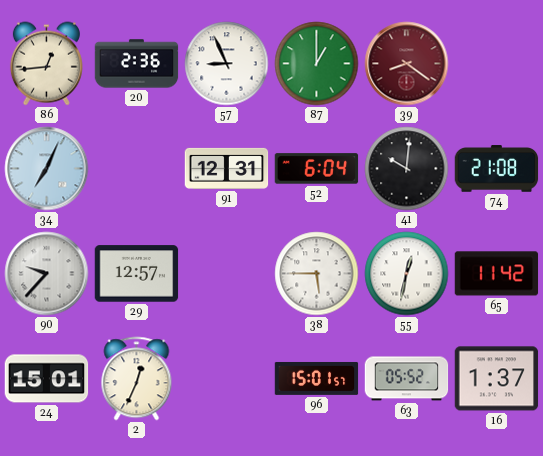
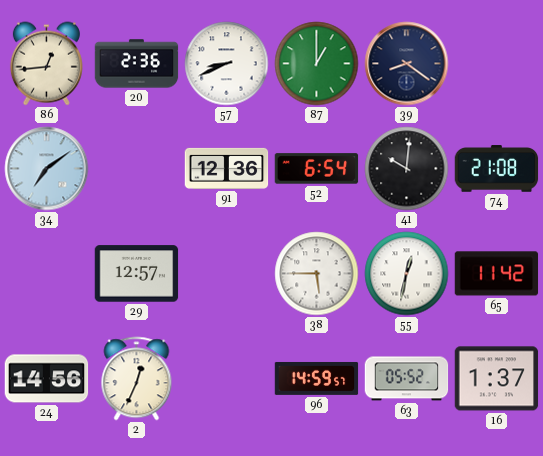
57: 8:56 -> 8:41
39 dial: burgundy -> navy
34: 7:04 -> 7:09
91: 12:31 -> 12:36
52: 6:04 -> 6:54
90: 9:37 -> none
24: 15:01 -> 14:56
96: 15:01 -> 14:59
